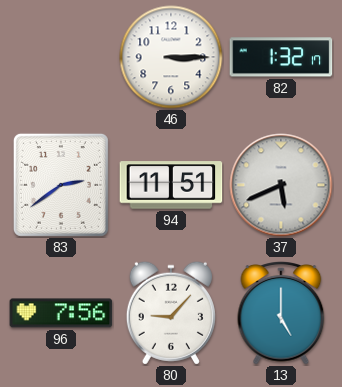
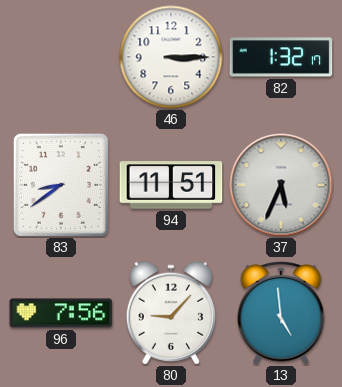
83: 2:39 -> 8:39
37: 5:41 -> 5:34
13: 5:00 -> 4:59
